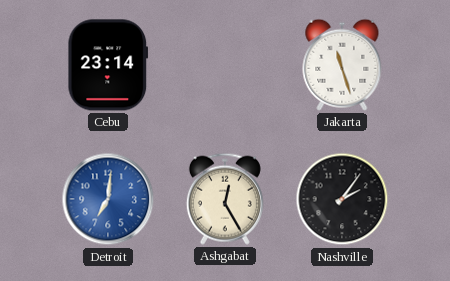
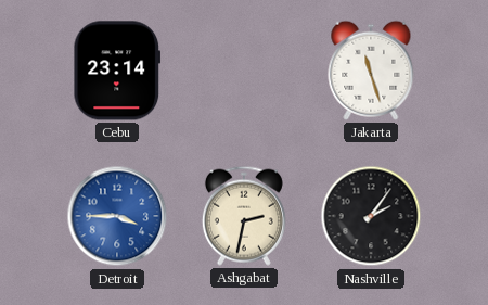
Detroit: 7:01 -> 3:45
Ashgabat: 12:25 -> 2:32
